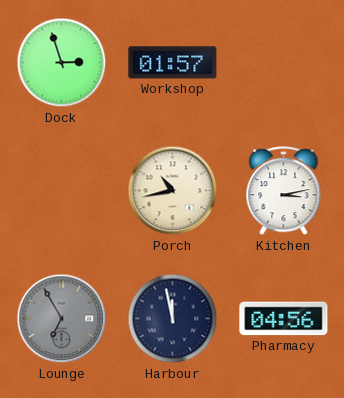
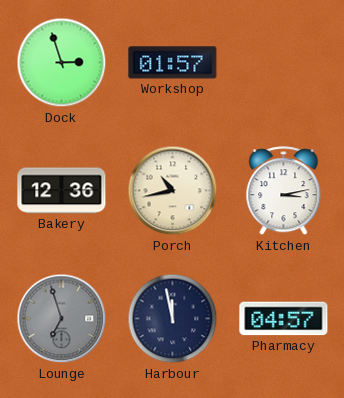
Bakery: none -> 12:36
Lounge: 6:55 -> 6:57
Pharmacy: 04:56 -> 04:57
